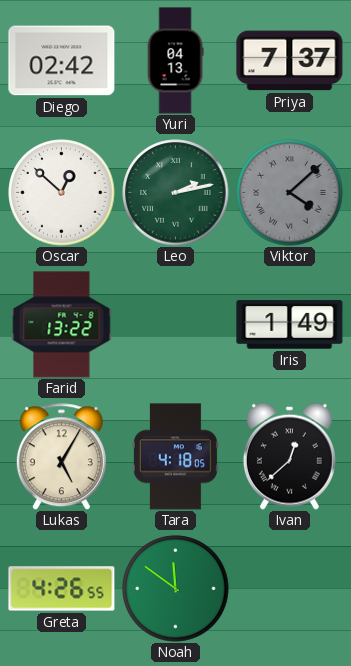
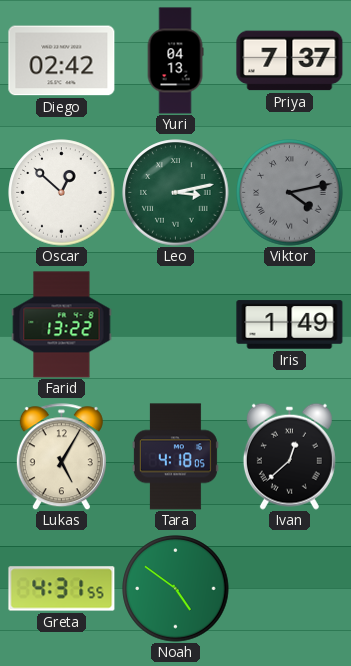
Leo: 2:13 -> 3:13
Viktor: 4:08 -> 4:13
Greta: 4:26 -> 4:31
Noah: 11:51 -> 4:51
